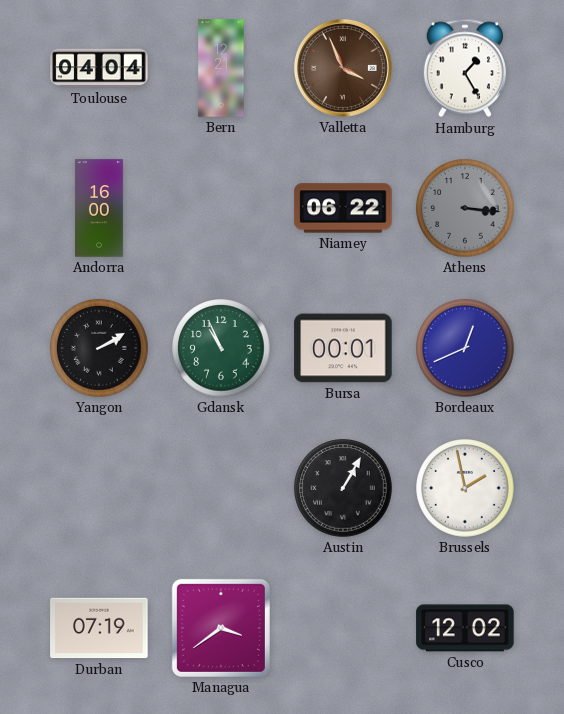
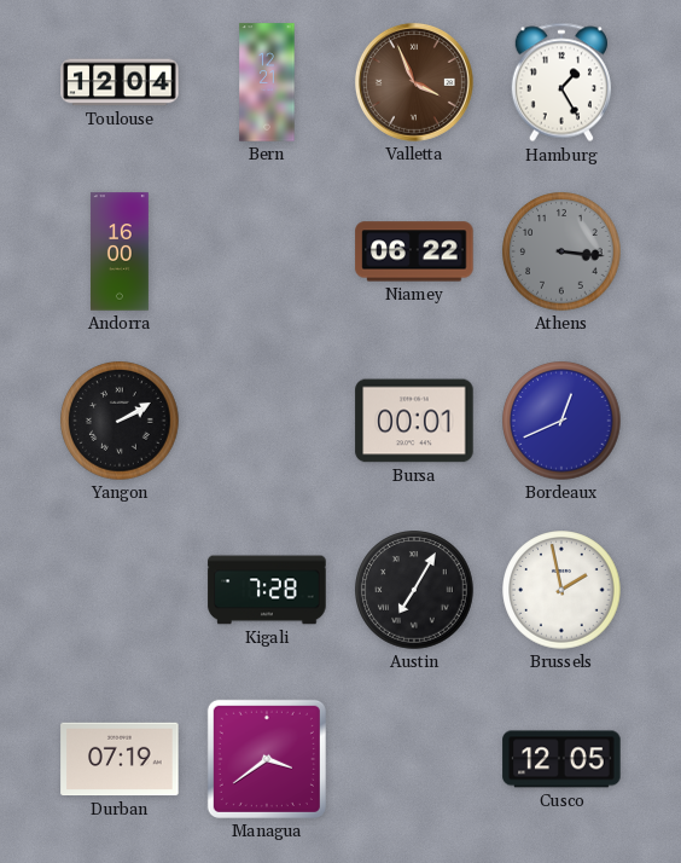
Toulouse: 04:04 -> 12:04
Gdansk: 10:56 -> none
Kigali: none -> 7:28
Austin: 1:05 -> 7:05
Cusco: 12:02 -> 12:05
